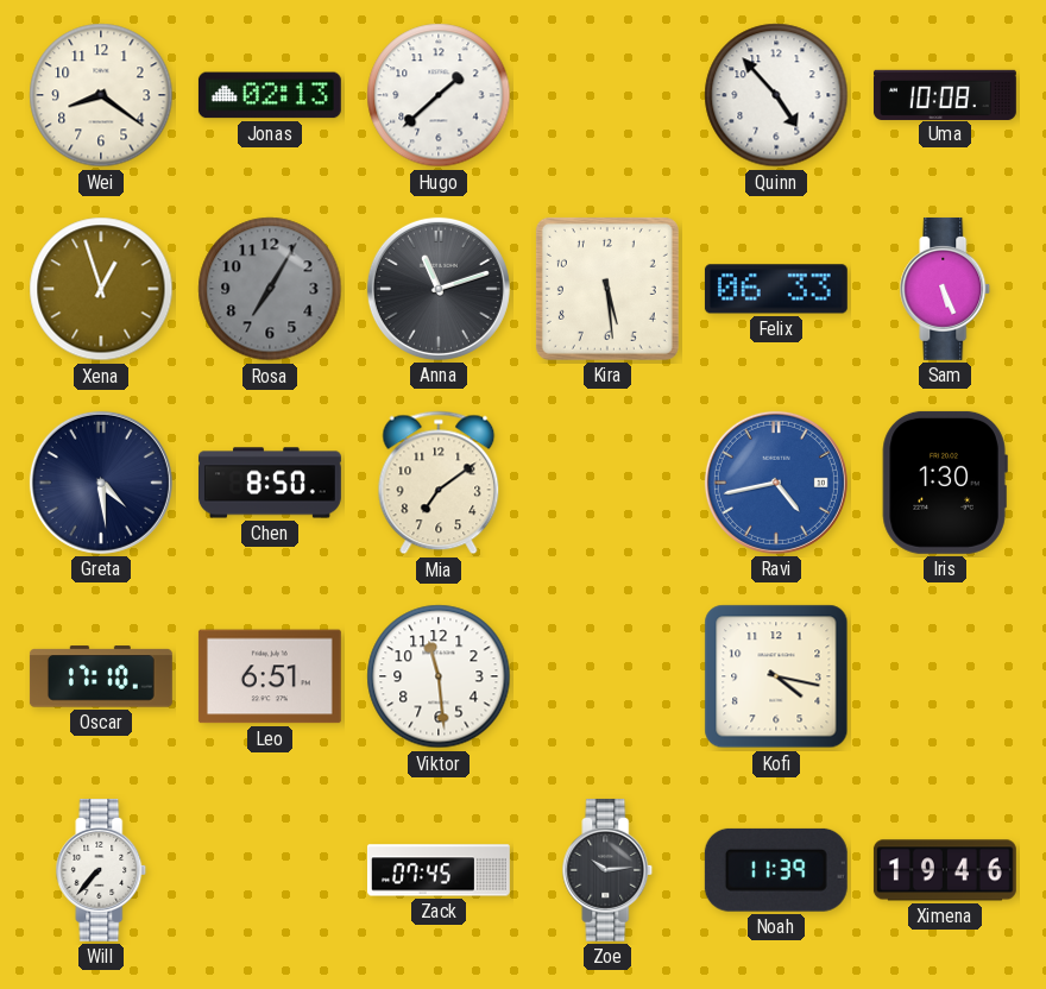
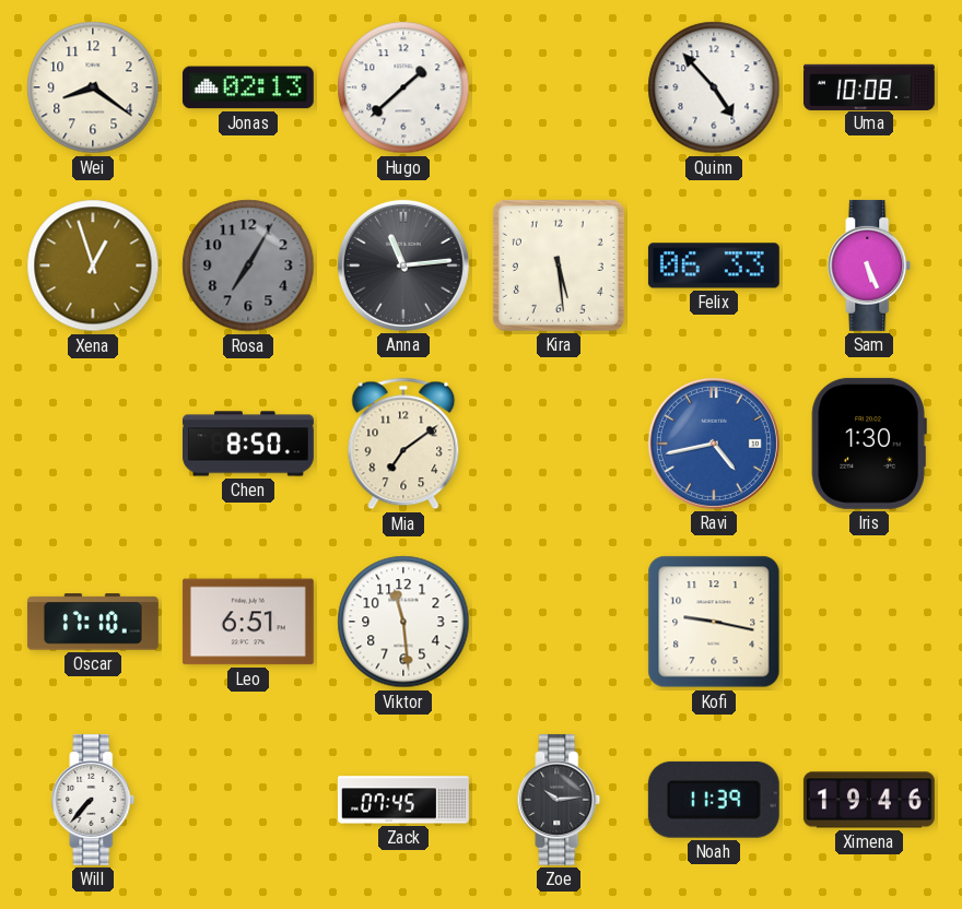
Anna: 11:12 -> 11:14
Greta: 4:29 -> none
Kofi: 4:17 -> 9:17
